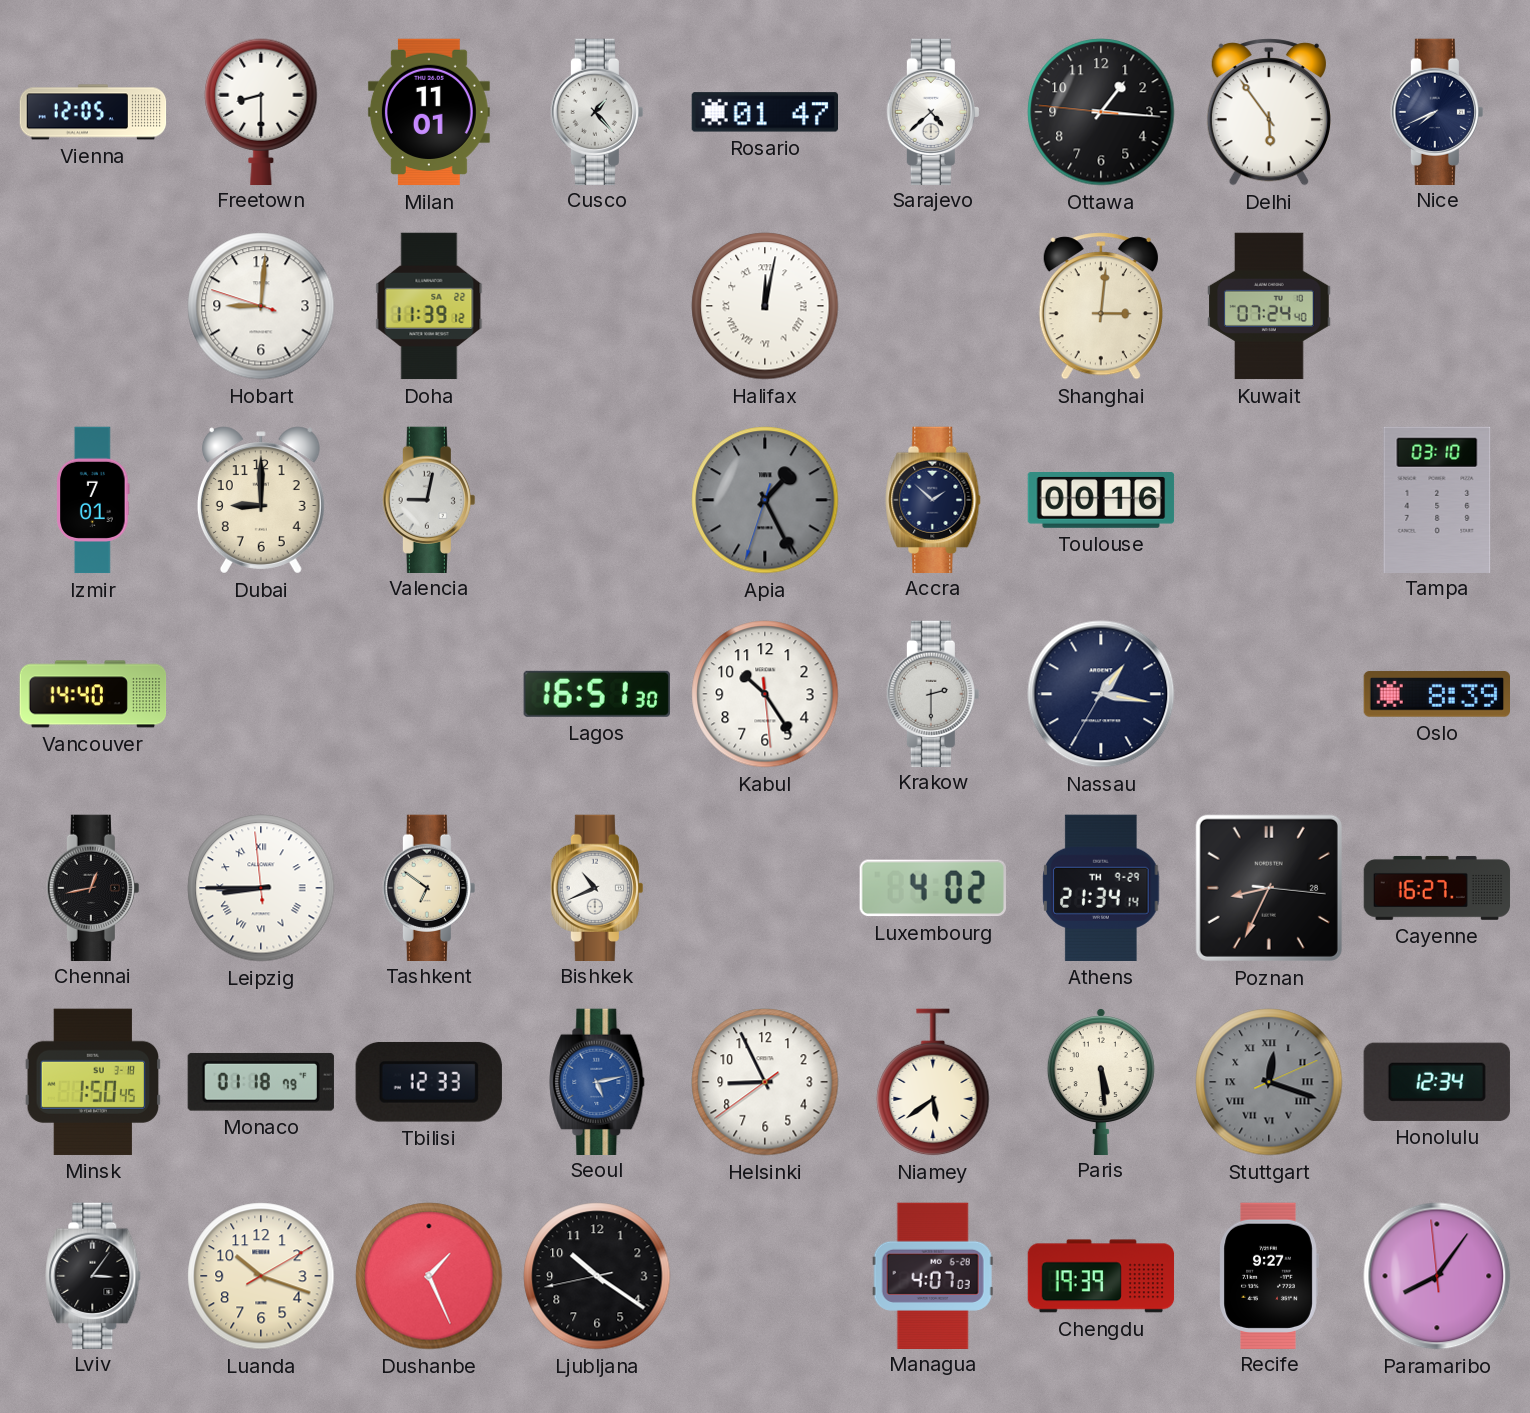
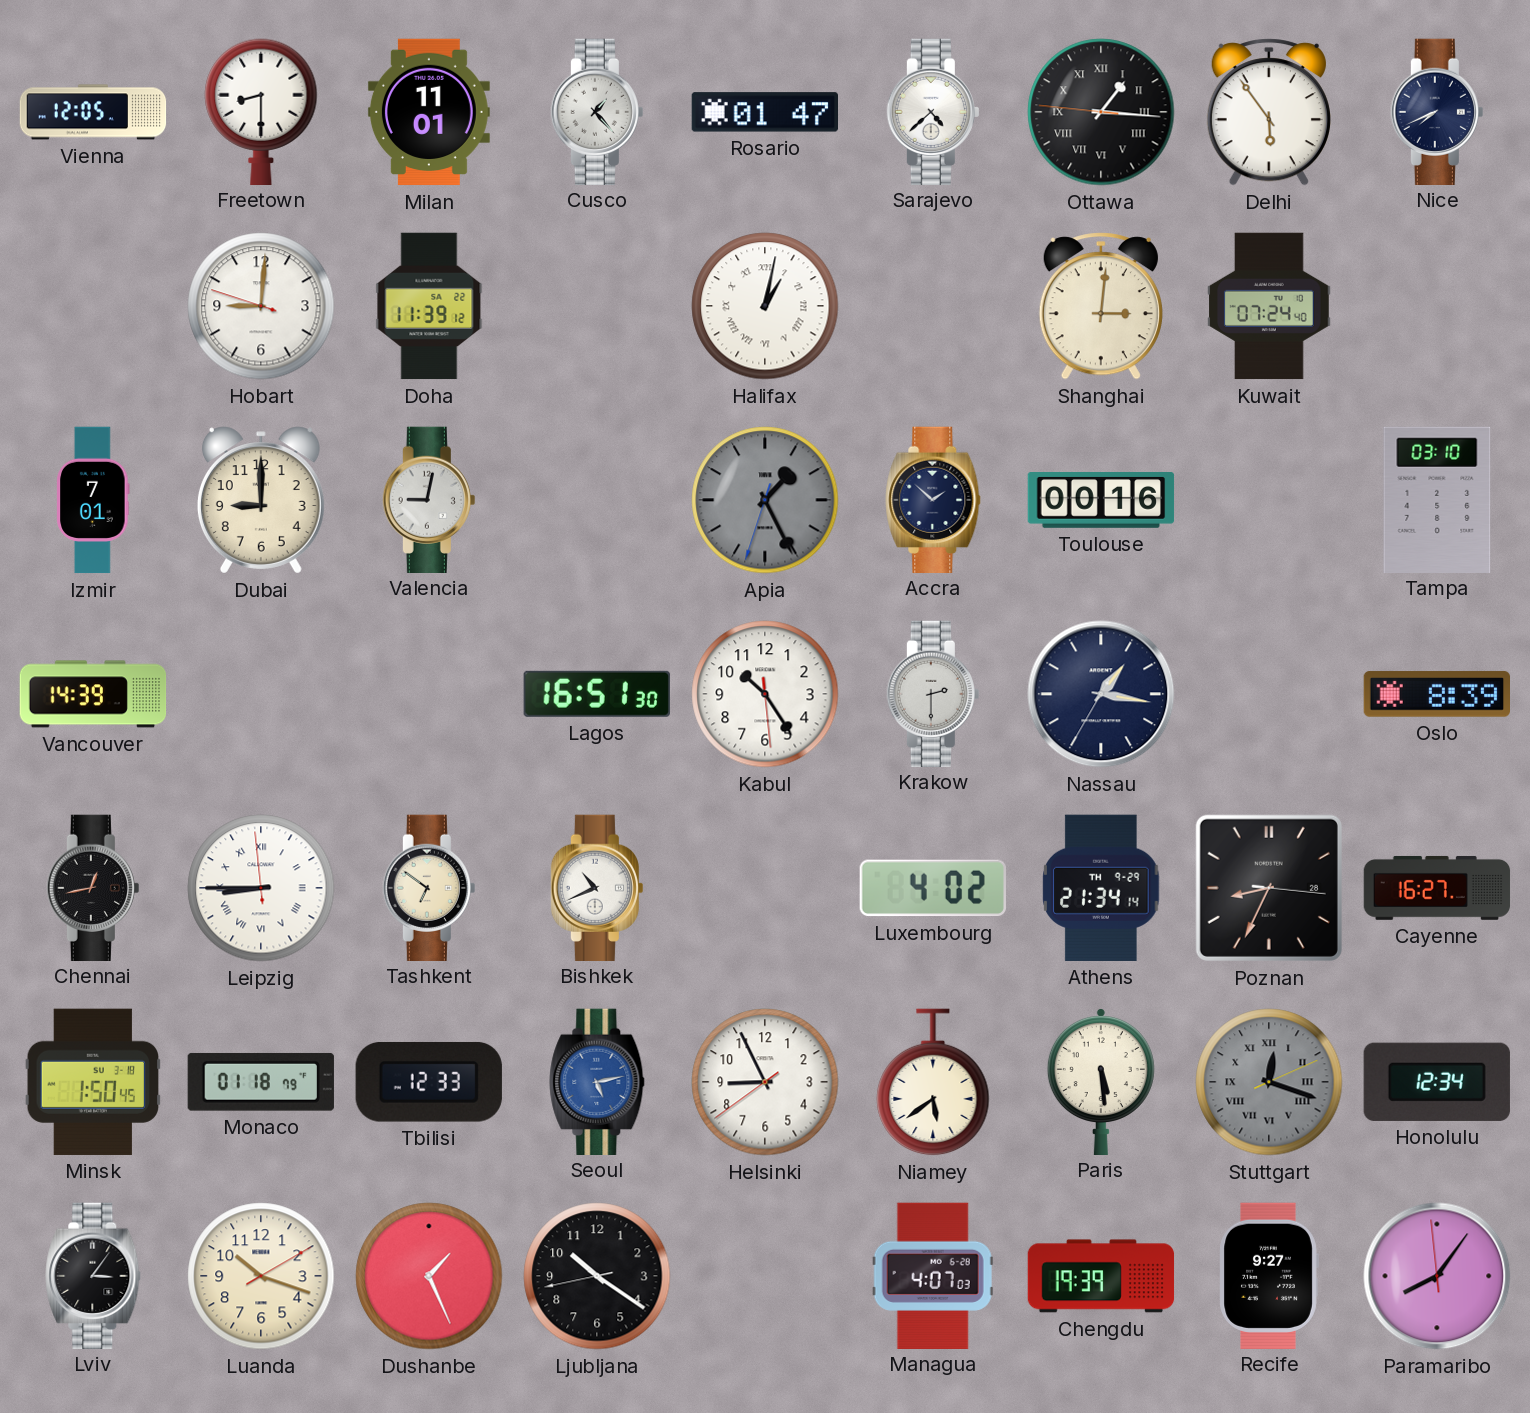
Ottawa numerals: Arabic -> Roman
Halifax: 12:02 -> 1:02
Vancouver: 14:40 -> 14:39
